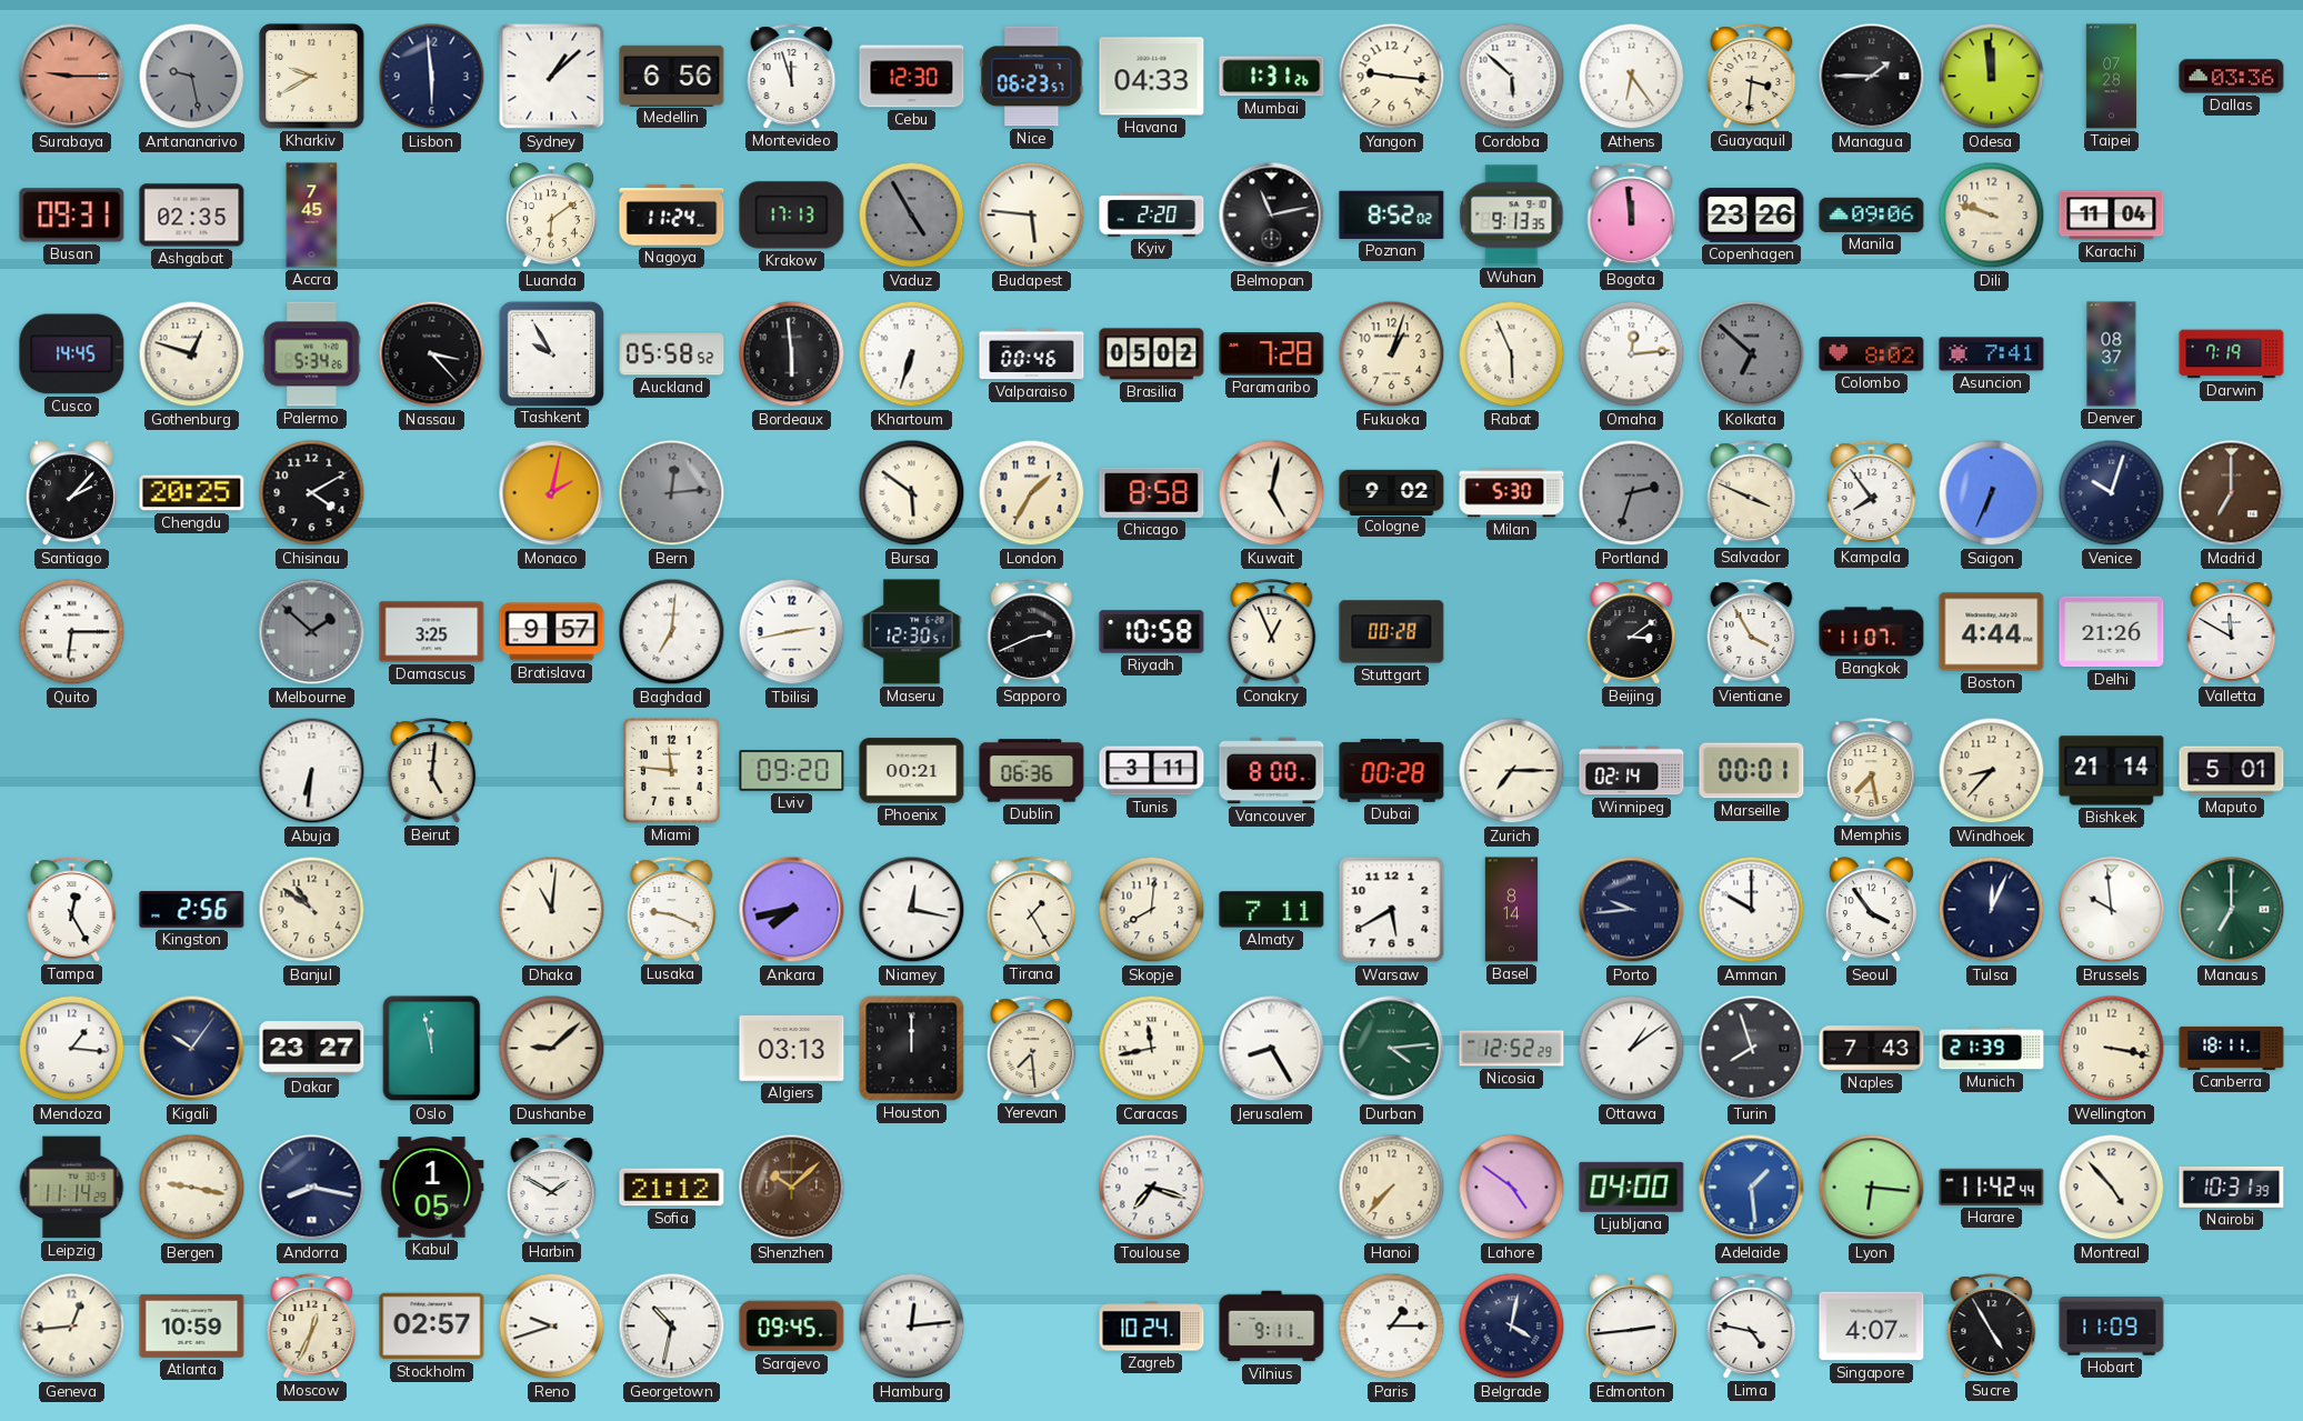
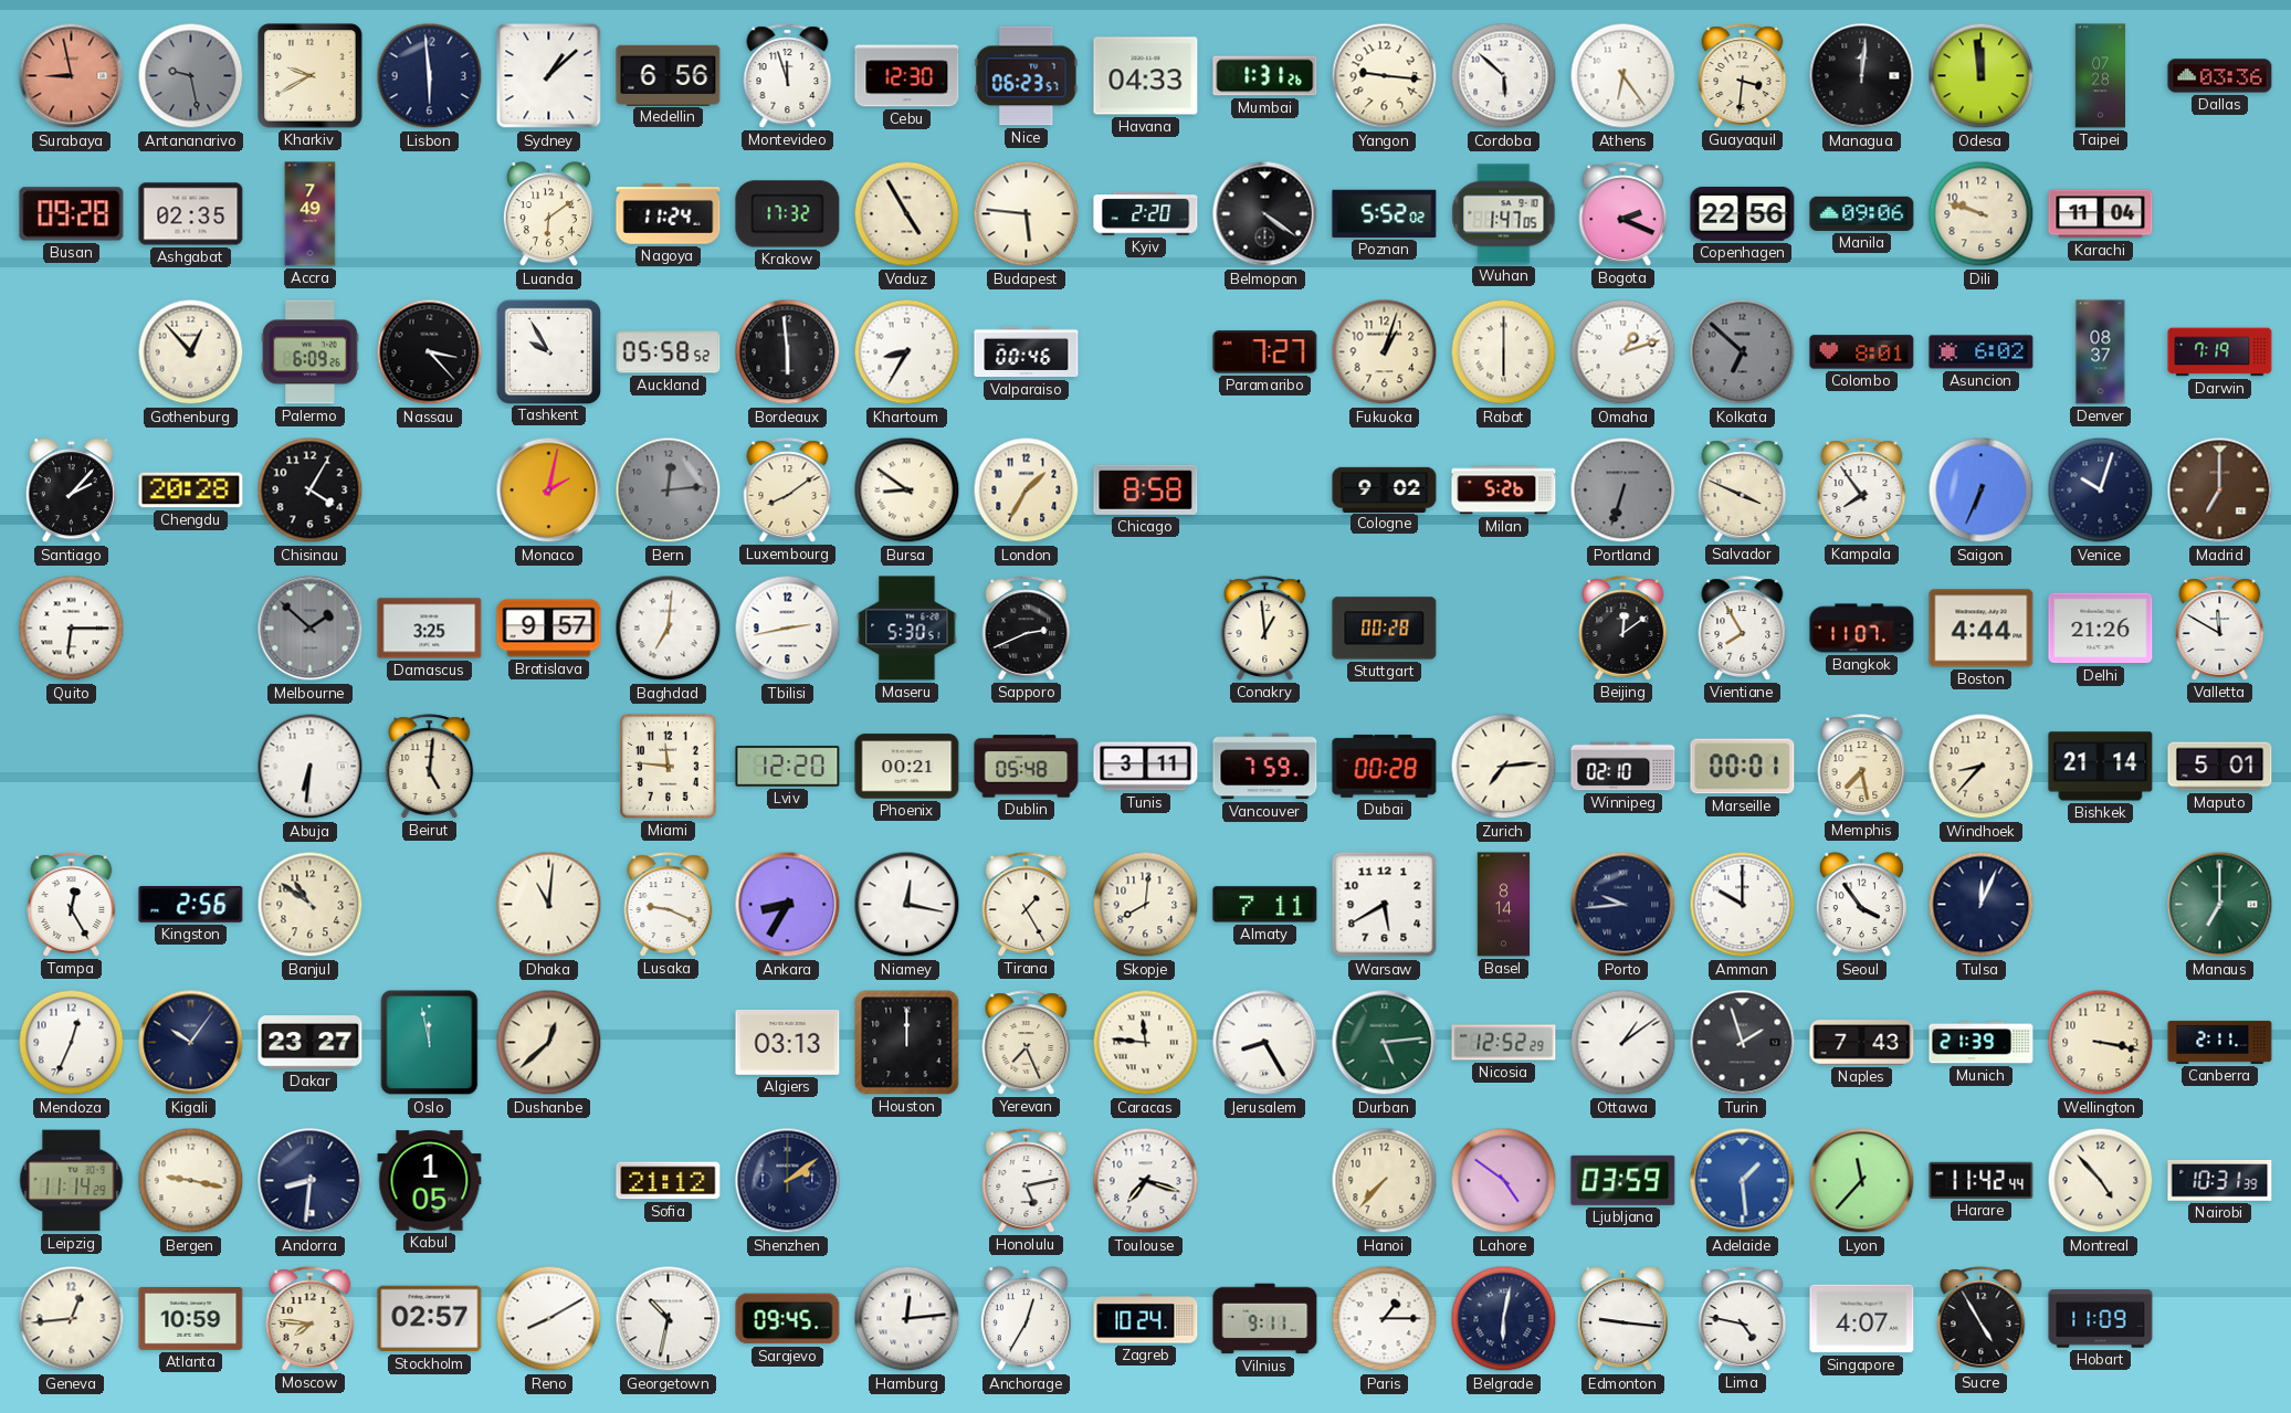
Surabaya: 9:15 -> 8:58
Managua: 1:45 -> 12:01
Busan: 09:31 -> 09:28
Accra: 7:45 -> 7:49
Krakow: 17:13 -> 17:32
Vaduz dial: grey -> cream
Belmopan: 11:13 -> 4:21
Poznan: 8:52 -> 5:52
Wuhan: 9:13 -> 1:47
Bogota: 11:59 -> 2:19
Copenhagen: 23:26 -> 22:56
Cusco: 14:45 -> none
Gothenburg: 12:48 -> 12:53
Palermo: 5:34 -> 6:09
Khartoum: 6:33 -> 8:35
Brasilia: 05:02 -> none
Paramaribo: 7:28 -> 7:27
Rabat: 5:56 -> 6:00
Omaha: 12:14 -> 1:12
Colombo: 8:02 -> 8:01
Asuncion: 7:41 -> 6:02
Chengdu: 20:25 -> 20:28
Chisinau: 4:10 -> 4:05
Luxembourg: none -> 8:09
Bursa: 5:51 -> 8:51
Kuwait: 5:02 -> none
Milan: 5:30 -> 5:26
Portland: 2:33 -> 6:33
Maseru: 12:30 -> 5:30
Riyadh: 10:58 -> none
Conakry: 12:56 -> 12:59
Beijing: 3:09 -> 12:09
Vientiane: 3:55 -> 7:55
Lviv: 09:20 -> 12:20
Dublin: 06:36 -> 05:48
Vancouver: 8:00 -> 7:59
Zurich: 7:15 -> 7:14
Winnipeg: 02:14 -> 02:10
Ankara: 7:43 -> 8:35
Brussels: 9:59 -> none
Mendoza: 1:16 -> 12:34
Dushanbe: 9:08 -> 12:38
Yerevan: 7:29 -> 7:26
Caracas: 11:43 -> 11:46
Durban: 4:14 -> 5:14
Turin: 7:57 -> 1:57
Canberra: 18:11 -> 2:11
Andorra: 8:17 -> 8:31
Harbin: 1:50 -> none
Shenzhen: 10:08 -> 2:09
Shenzhen dial: brown -> navy
Honolulu: none -> 5:13
Ljubljana: 04:00 -> 03:59
Lyon: 6:16 -> 11:37
Moscow: 12:34 -> 7:46
Reno: 9:42 -> 8:10
Anchorage: none -> 12:35
Belgrade: 4:02 -> 6:02
Edmonton: 2:44 -> 9:16
